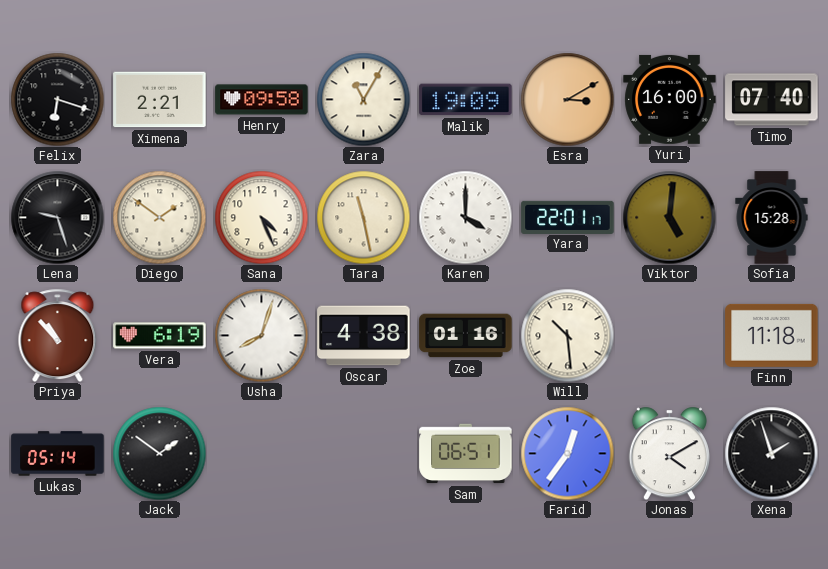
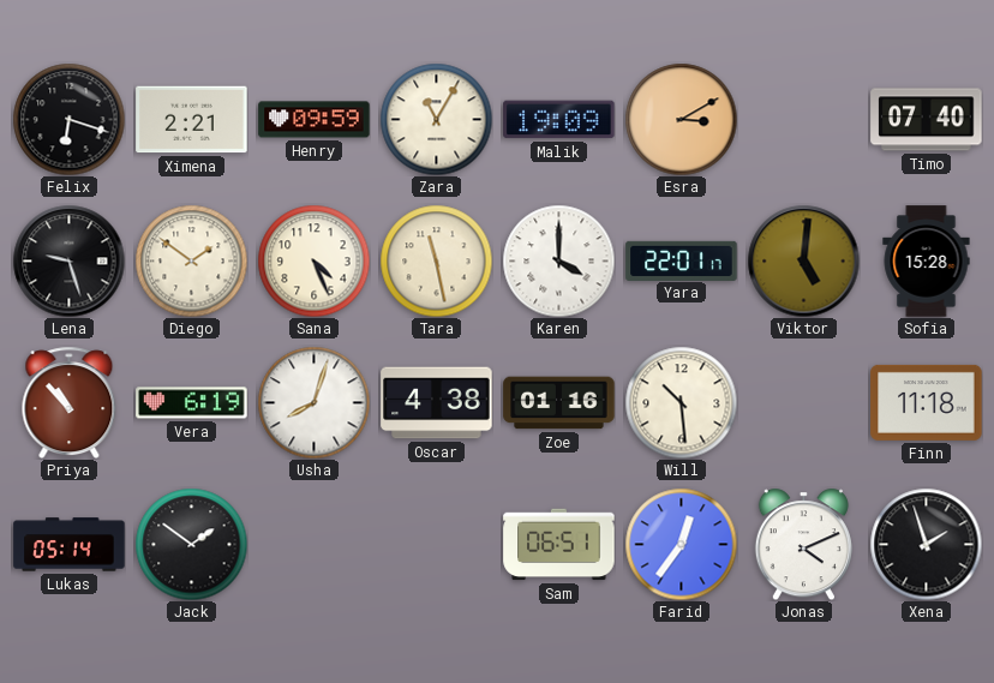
Henry: 09:58 -> 09:59
Yuri: 16:00 -> none
Jonas: 4:10 -> 4:11
